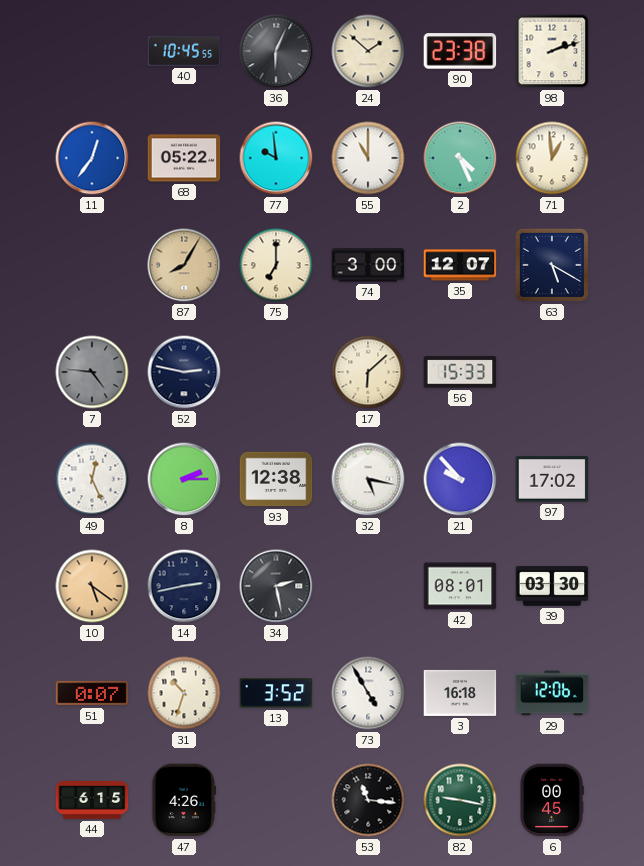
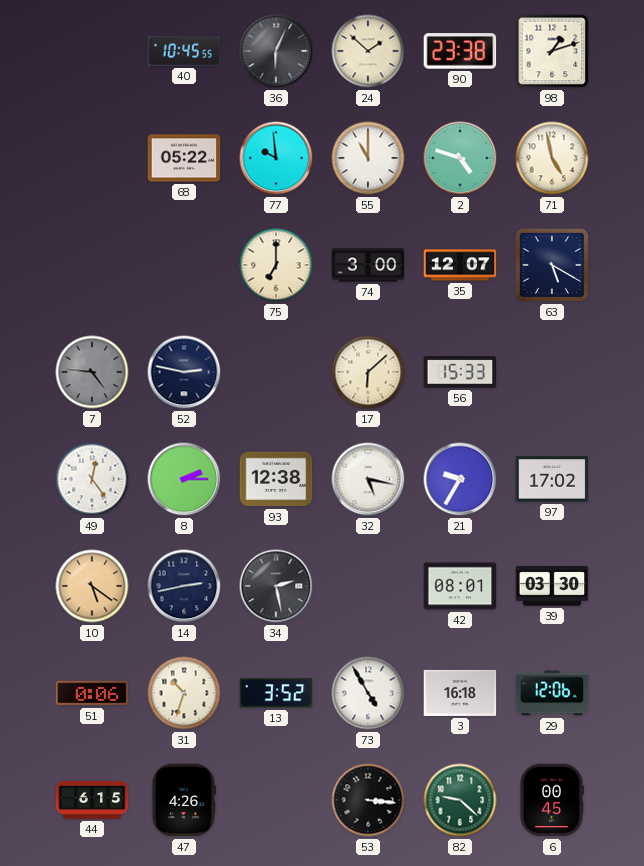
98: 2:12 -> 1:12
11: 12:36 -> none
2: 4:26 -> 4:48
71: 12:59 -> 4:58
87: 8:05 -> none
49: 12:26 -> 12:24
21: 9:53 -> 9:35
51: 0:07 -> 0:06
53: 11:16 -> 3:16
82: 9:17 -> 9:22
